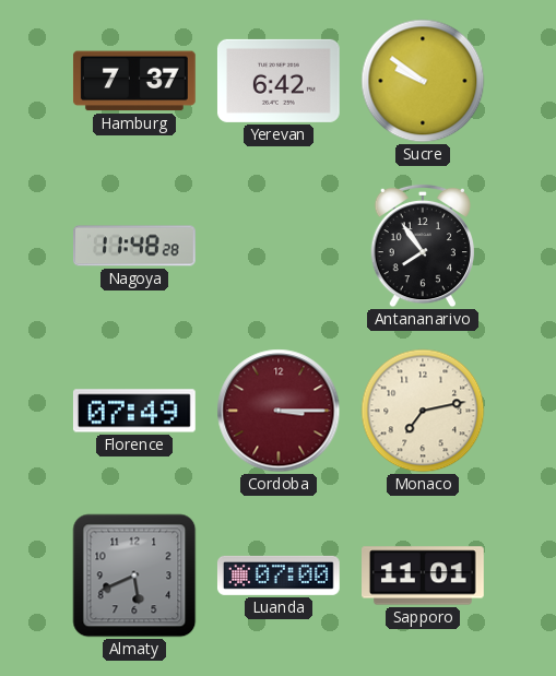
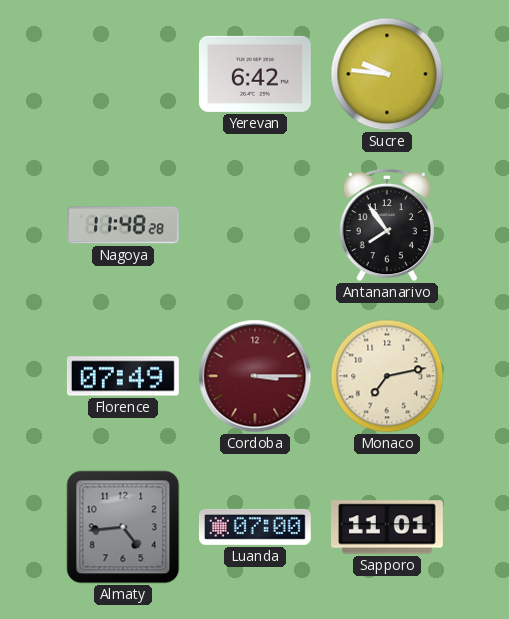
Hamburg: 7:37 -> none
Sucre: 9:51 -> 9:46
Almaty: 5:41 -> 4:44
